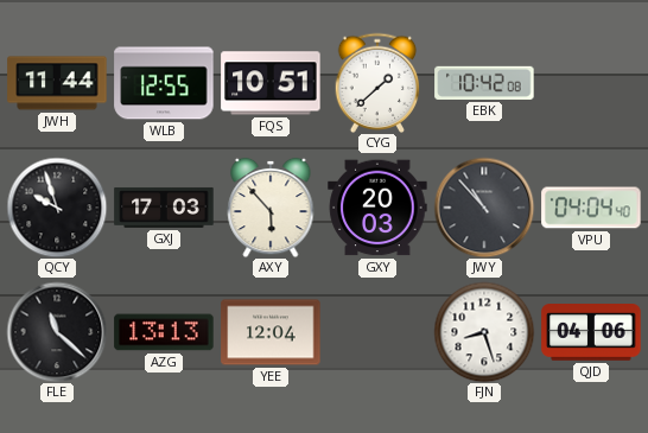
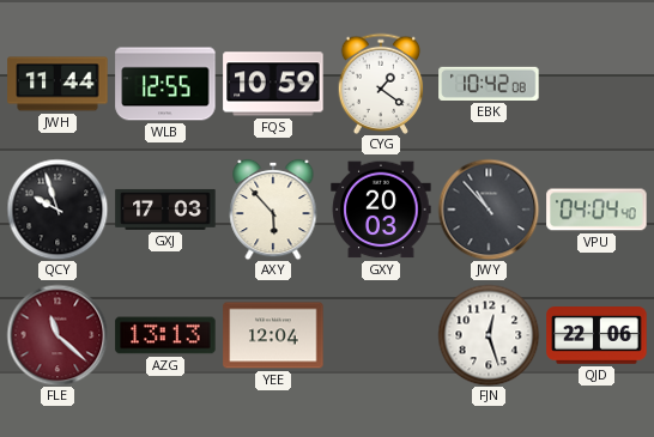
FQS: 10:51 -> 10:59
CYG: 1:38 -> 1:21
FLE dial: black -> burgundy
FJN: 8:27 -> 12:27
QJD: 04:06 -> 22:06
